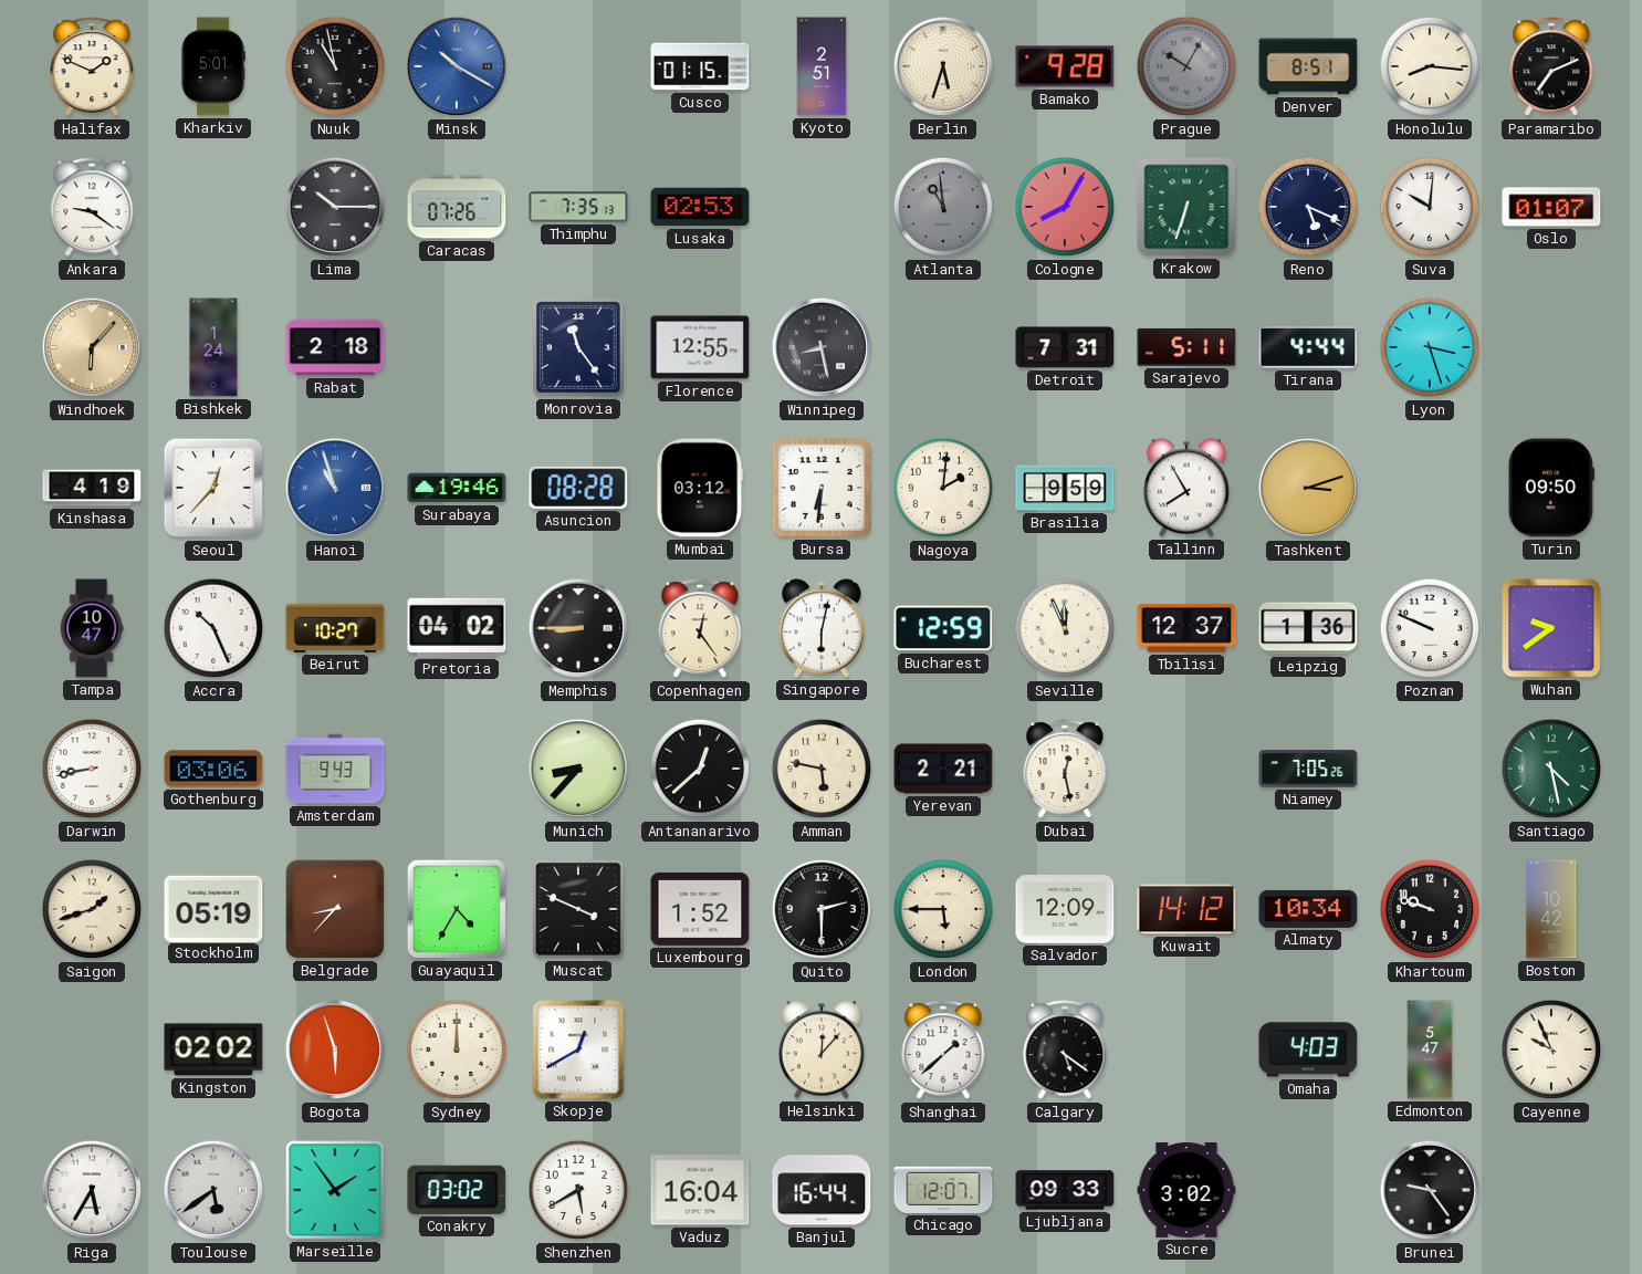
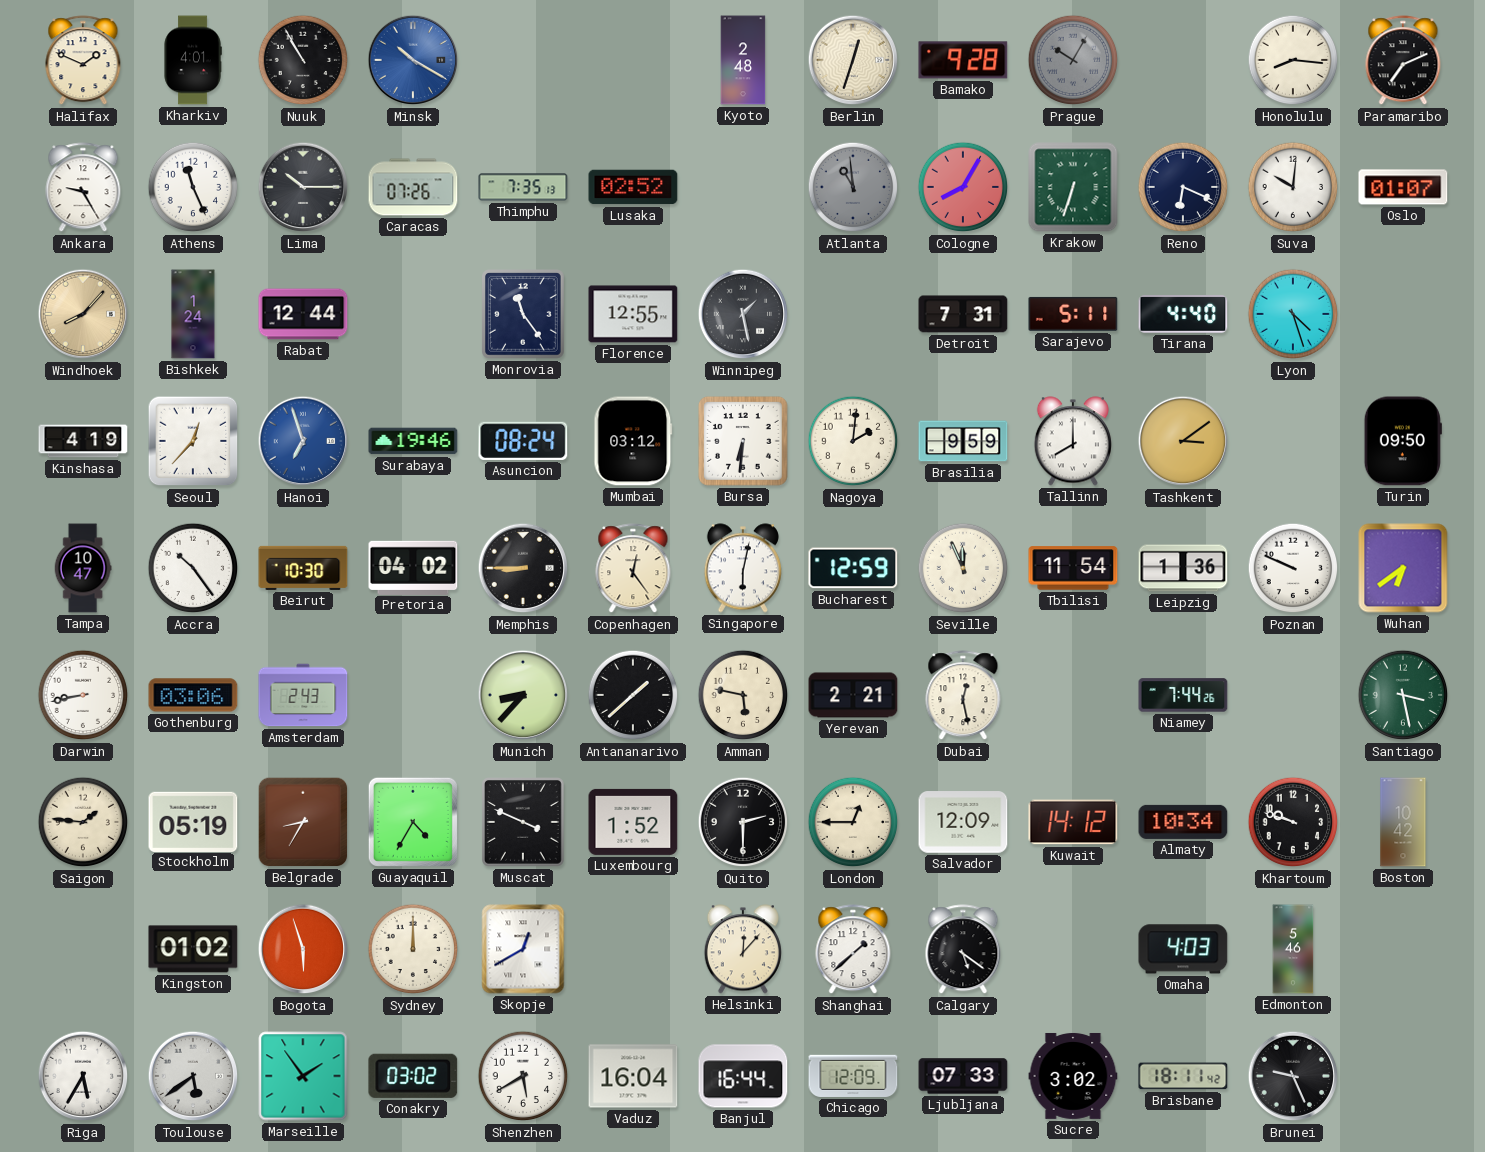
Kharkiv: 5:01 -> 4:01
Nuuk: 10:58 -> 10:55
Cusco: 01:15 -> none
Kyoto: 2:51 -> 2:48
Berlin: 5:33 -> 12:33
Denver: 8:51 -> none
Ankara: 9:21 -> 9:25
Athens: none -> 11:26
Lusaka: 02:53 -> 02:52
Reno: 5:19 -> 6:19
Windhoek: 6:07 -> 8:07
Rabat: 2:18 -> 12:44
Winnipeg: 8:28 -> 1:28
Tirana: 4:44 -> 4:40
Lyon: 3:27 -> 4:27
Hanoi: 10:57 -> 6:57
Asuncion: 08:28 -> 08:24
Tallinn: 7:55 -> 8:00
Tashkent: 3:12 -> 3:09
Accra: 10:26 -> 10:24
Beirut: 10:27 -> 10:30
Tbilisi: 12:37 -> 11:54
Wuhan: 9:39 -> 6:39
Amsterdam: 9:43 -> 2:43
Antananarivo: 12:38 -> 1:38
Niamey: 7:05 -> 7:44
Santiago: 4:28 -> 3:28
Saigon: 1:42 -> 1:46
Belgrade: 8:37 -> 8:35
London: 5:45 -> 12:45
Kingston: 02:02 -> 01:02
Edmonton: 5:47 -> 5:46
Cayenne: 9:56 -> none
Chicago: 12:07 -> 12:09
Ljubljana: 09:33 -> 07:33
Brisbane: none -> 18:11
Brunei: 9:24 -> 9:26
